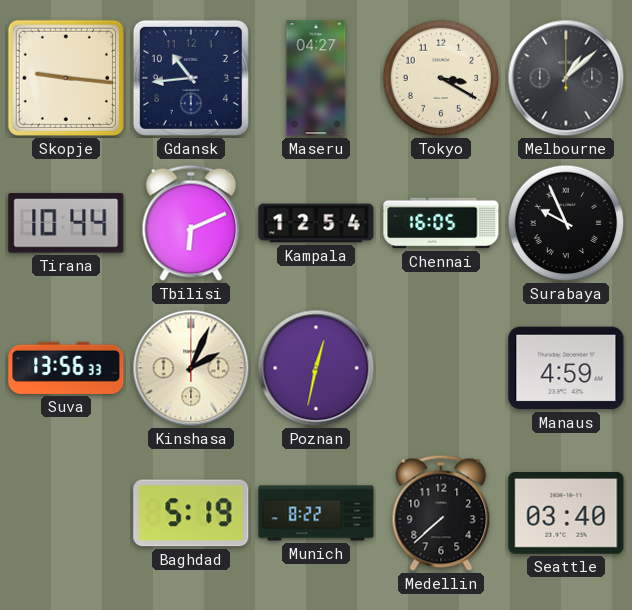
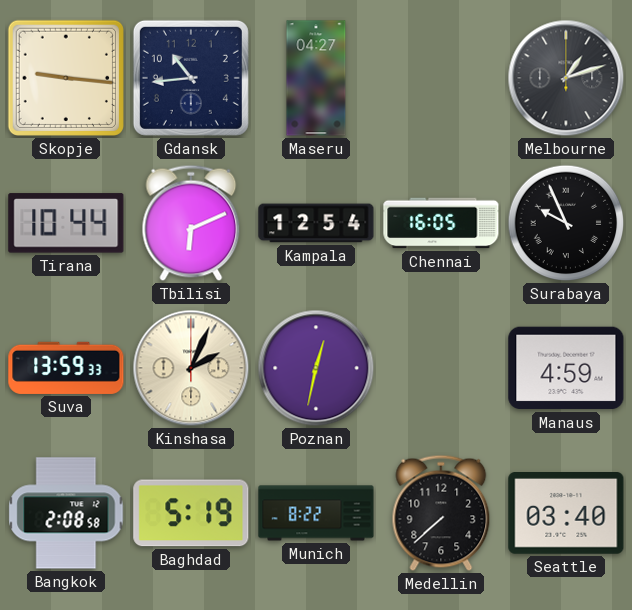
Tokyo: 3:20 -> none
Melbourne: 1:08 -> 1:12
Suva: 13:56 -> 13:59
Bangkok: none -> 2:08
